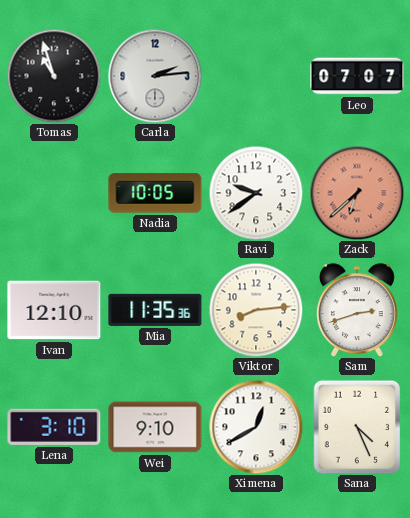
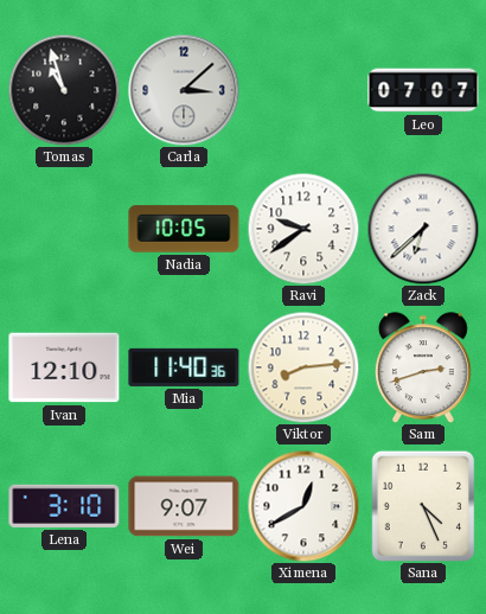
Carla: 2:14 -> 3:08
Zack dial: salmon -> white
Mia: 11:35 -> 11:40
Wei: 9:10 -> 9:07
